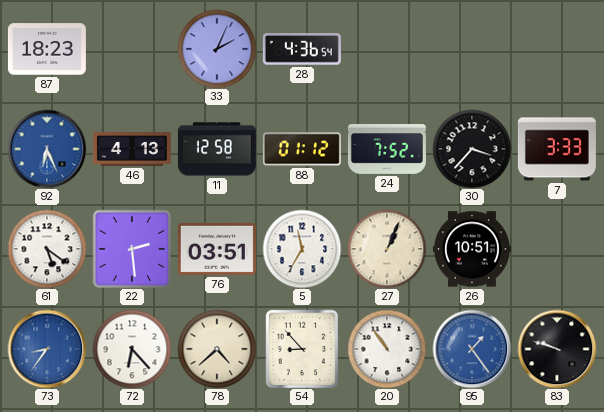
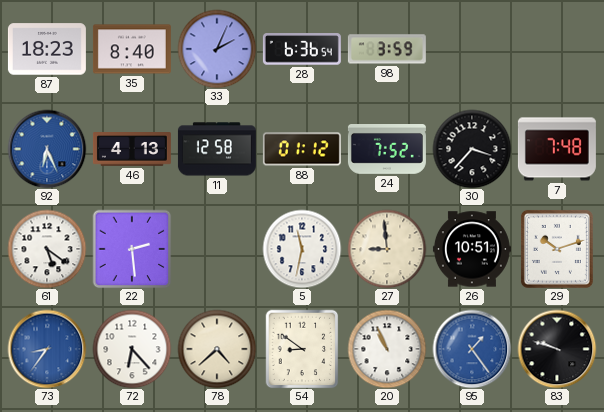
35: none -> 8:40
28: 4:36 -> 6:36
98: none -> 3:59
7: 3:33 -> 7:48
76: 03:51 -> none
5: 11:35 -> 11:32
27: 1:04 -> 8:59
29: none -> 10:12
54: 8:53 -> 8:51
20: 10:54 -> 10:56
